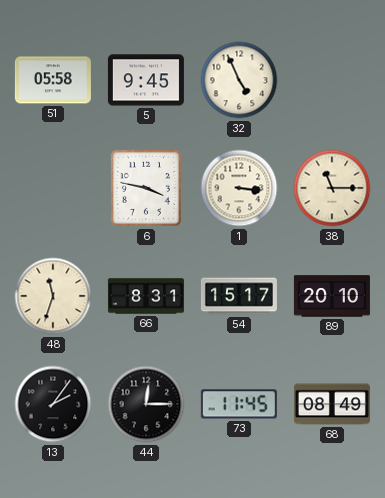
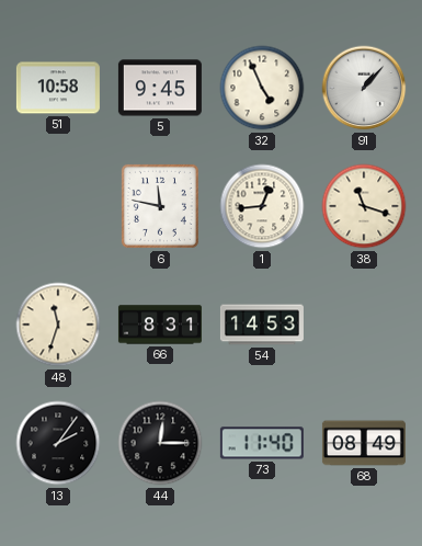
51: 05:58 -> 10:58
91: none -> 1:07
6: 3:47 -> 11:47
1: 3:16 -> 12:44
38: 11:15 -> 11:18
54: 15:17 -> 14:53
89: 20:10 -> none
73: 11:45 -> 11:40
